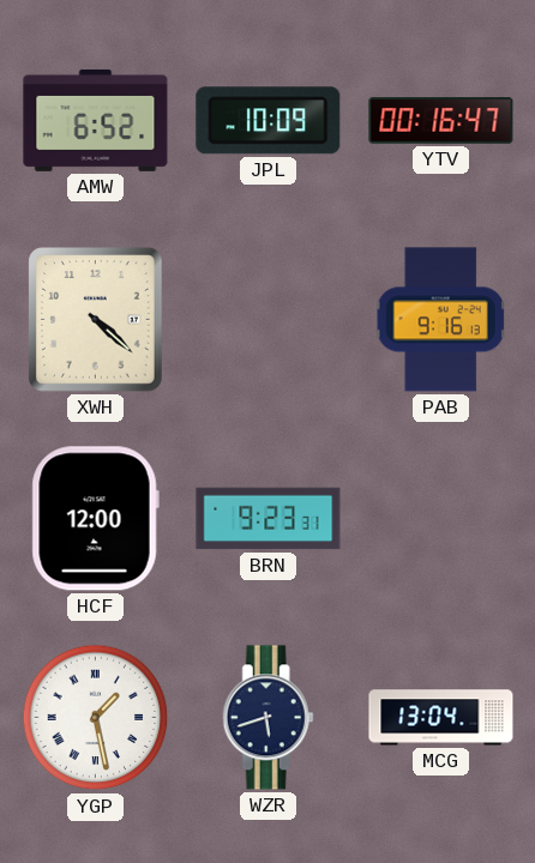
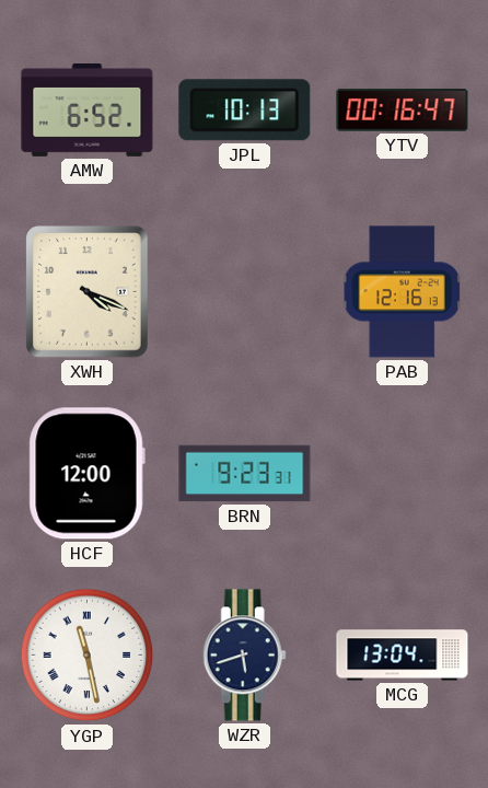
JPL: 10:09 -> 10:13
XWH: 4:22 -> 4:19
PAB: 9:16 -> 12:16
YGP: 1:28 -> 11:28
